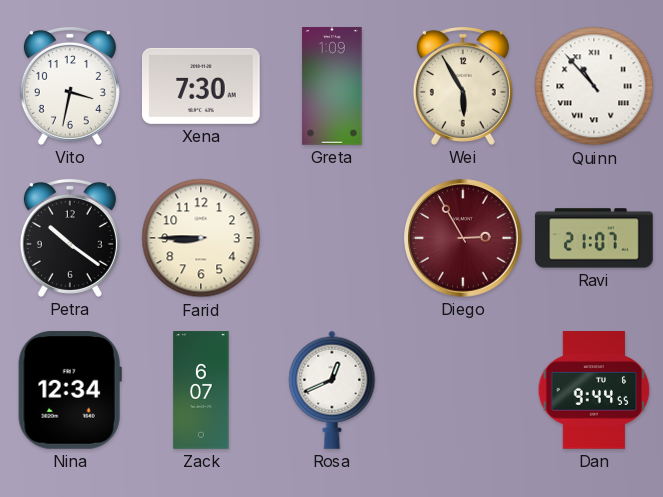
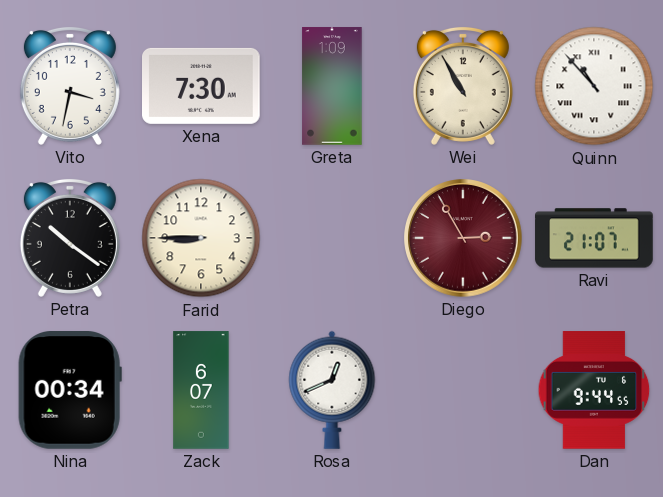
Wei: 5:55 -> 10:55
Nina: 12:34 -> 00:34
